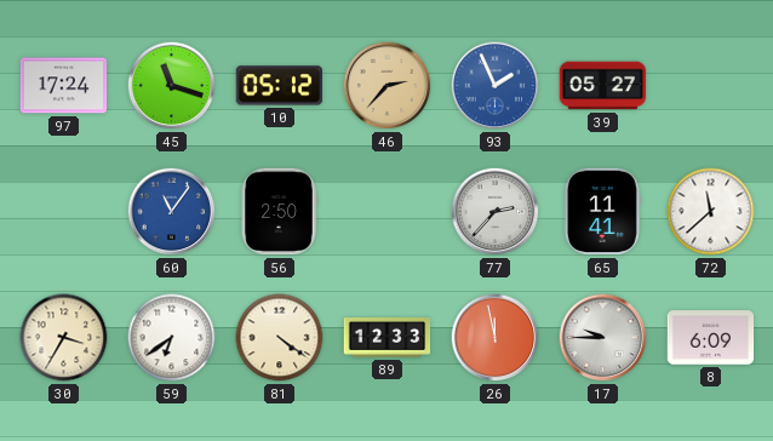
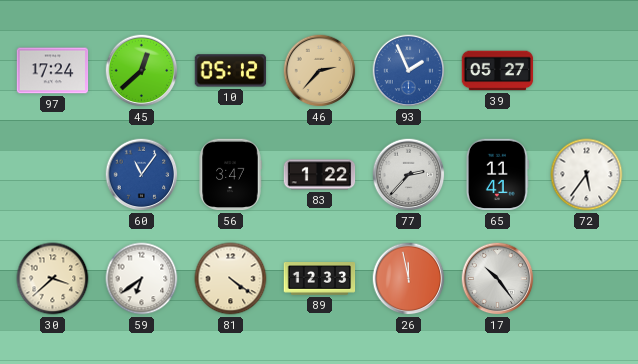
45: 11:18 -> 12:38
56: 2:50 -> 3:47
83: none -> 1:22
72: 11:38 -> 5:36
30: 3:35 -> 3:38
17: 9:45 -> 10:24
8: 6:09 -> none
